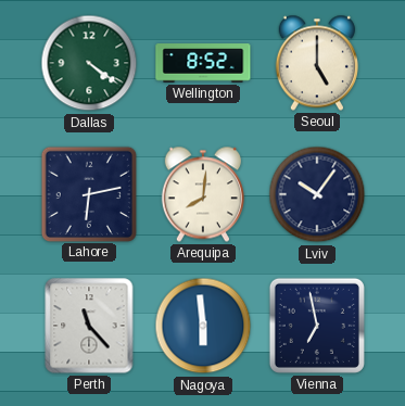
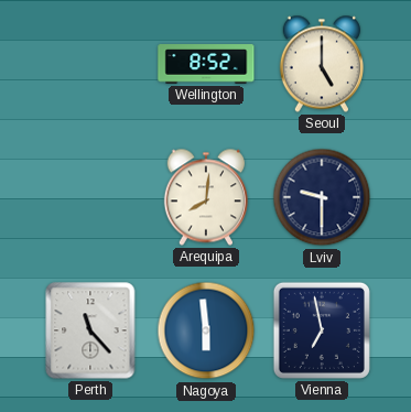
Dallas: 4:21 -> none
Lahore: 6:13 -> none
Lviv: 10:06 -> 9:30
